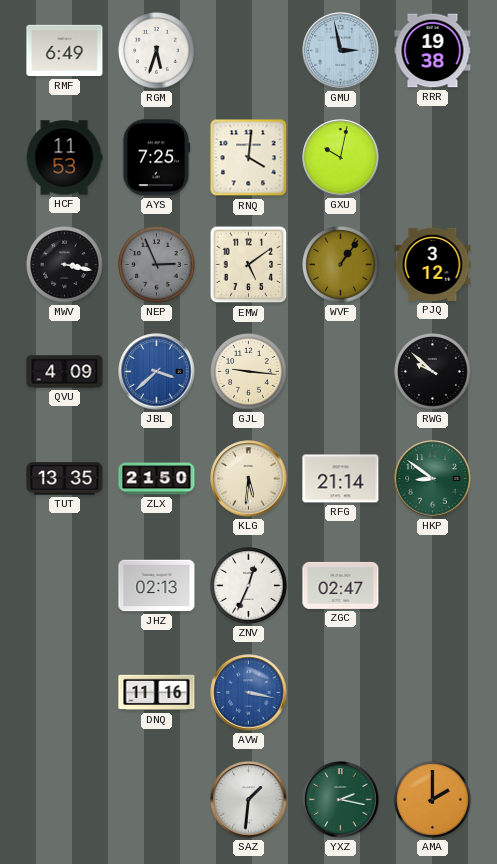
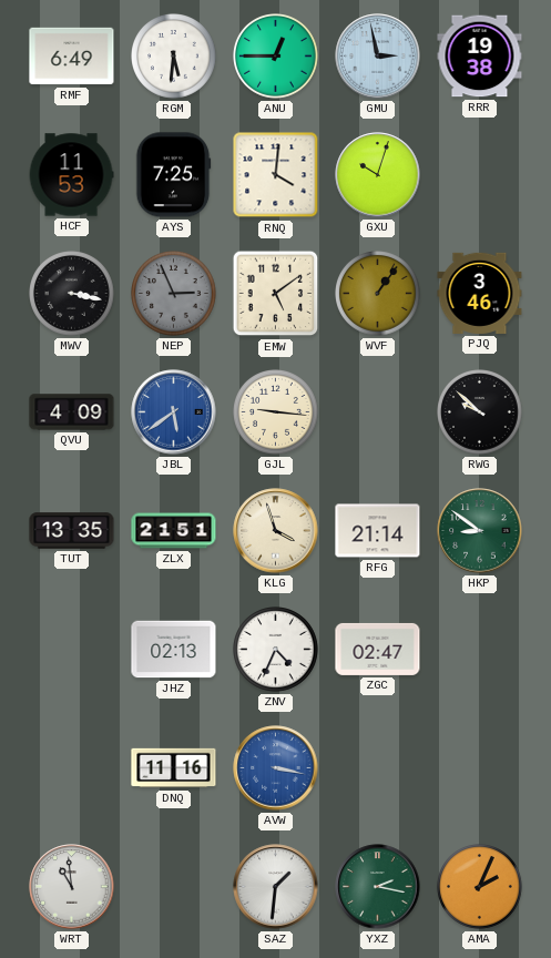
RGM: 5:33 -> 5:31
ANU: none -> 12:45
GXU: 10:02 -> 10:03
PJQ: 3:12 -> 3:46
JBL: 3:38 -> 5:39
ZLX: 21:50 -> 21:51
KLG: 5:31 -> 3:57
ZNV: 12:34 -> 4:34
WRT: none -> 10:59
AMA: 2:00 -> 2:04
